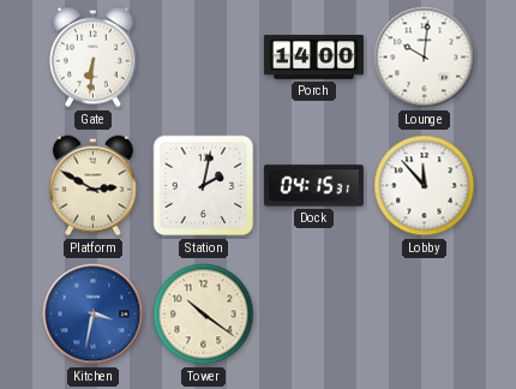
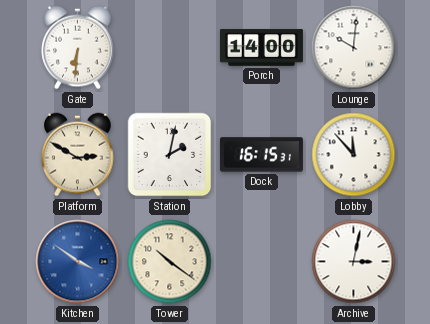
Dock: 04:15 -> 16:15
Kitchen: 3:32 -> 3:51
Archive: none -> 3:02
